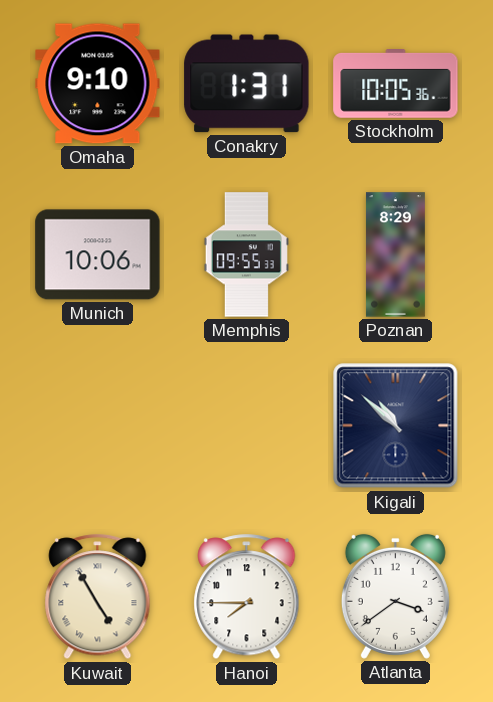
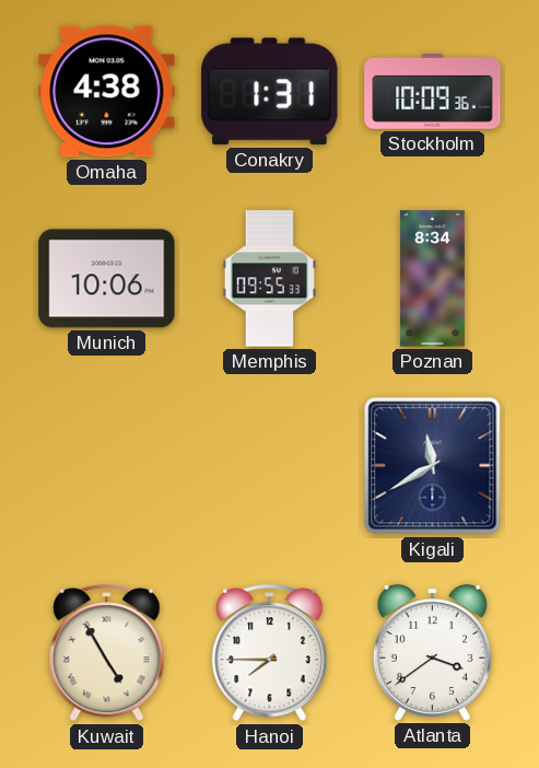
Omaha: 9:10 -> 4:38
Stockholm: 10:05 -> 10:09
Poznan: 8:29 -> 8:34
Kigali: 10:52 -> 11:40
